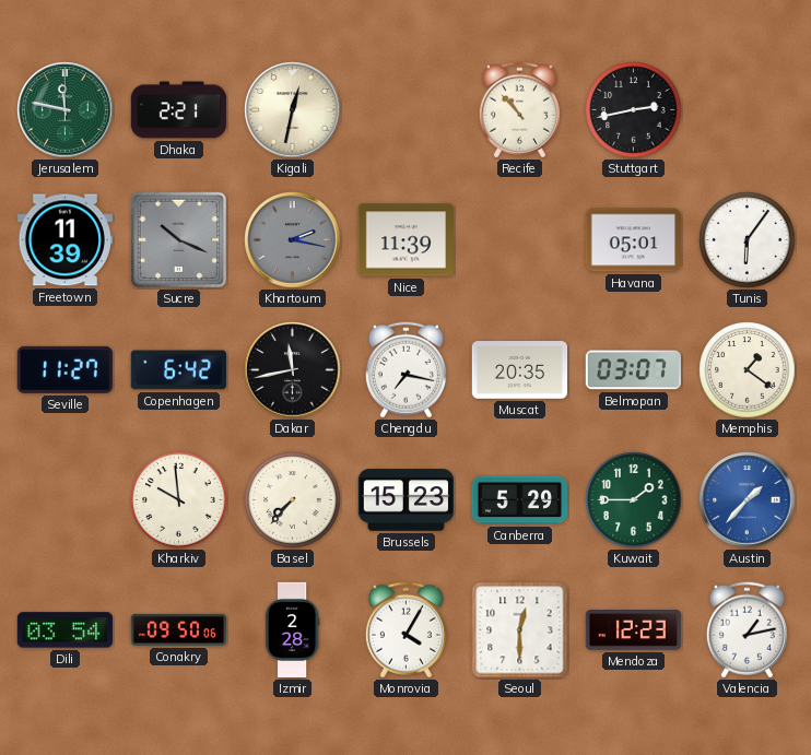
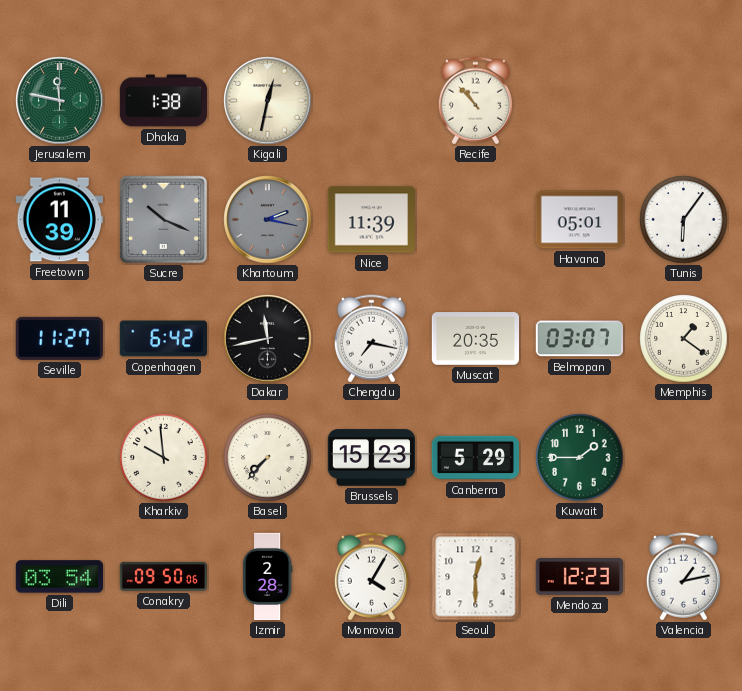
Dhaka: 2:21 -> 1:38
Stuttgart: 2:43 -> none
Austin: 1:37 -> none
